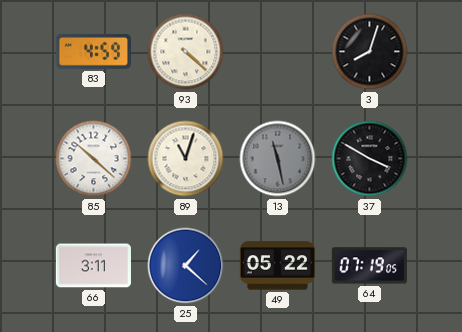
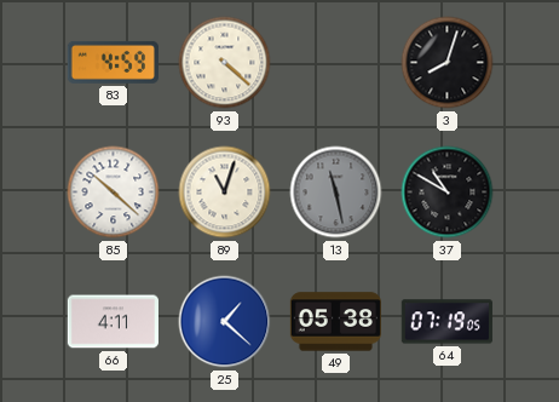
37: 3:50 -> 10:50
66: 3:11 -> 4:11
49: 05:22 -> 05:38
